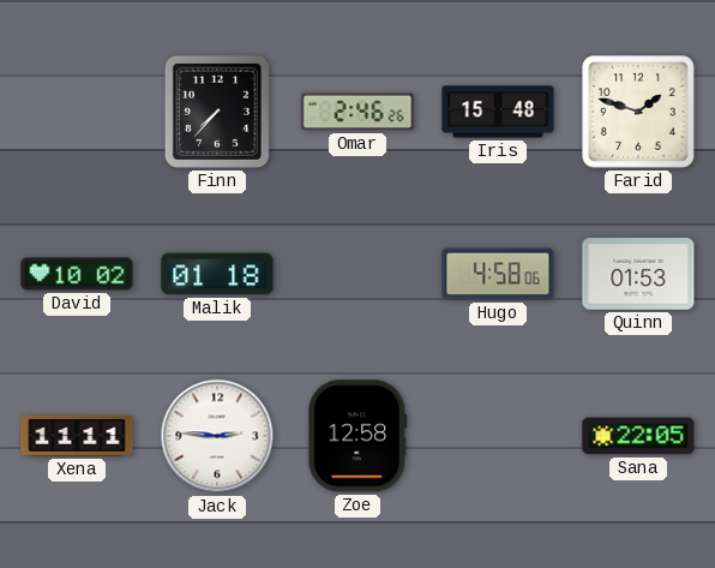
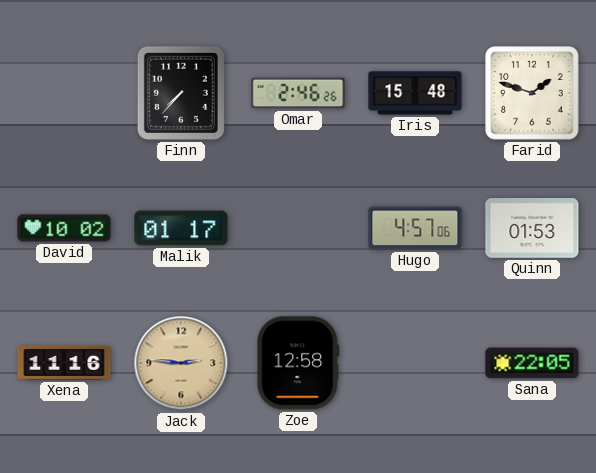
Malik: 01:18 -> 01:17
Hugo: 4:58 -> 4:57
Xena: 11:11 -> 11:16
Jack dial: white -> champagne
